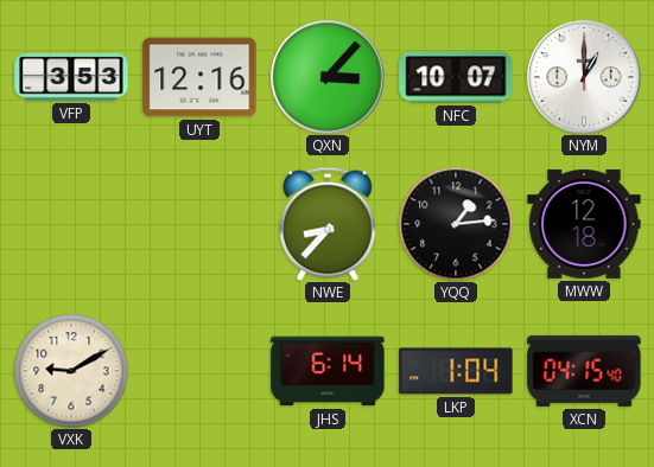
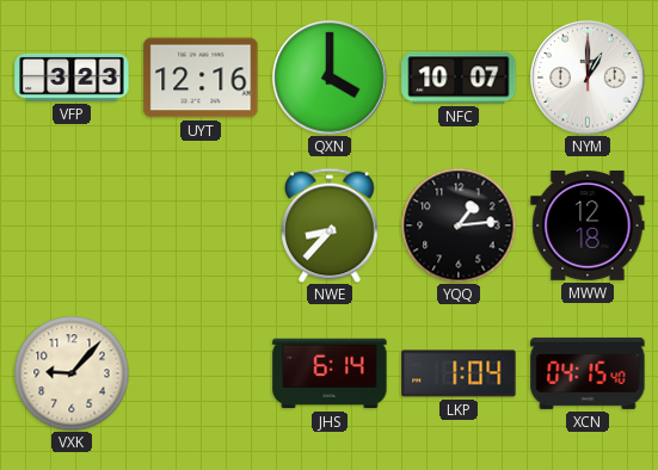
VFP: 3:53 -> 3:23
QXN: 3:07 -> 4:00
VXK: 9:10 -> 9:07
